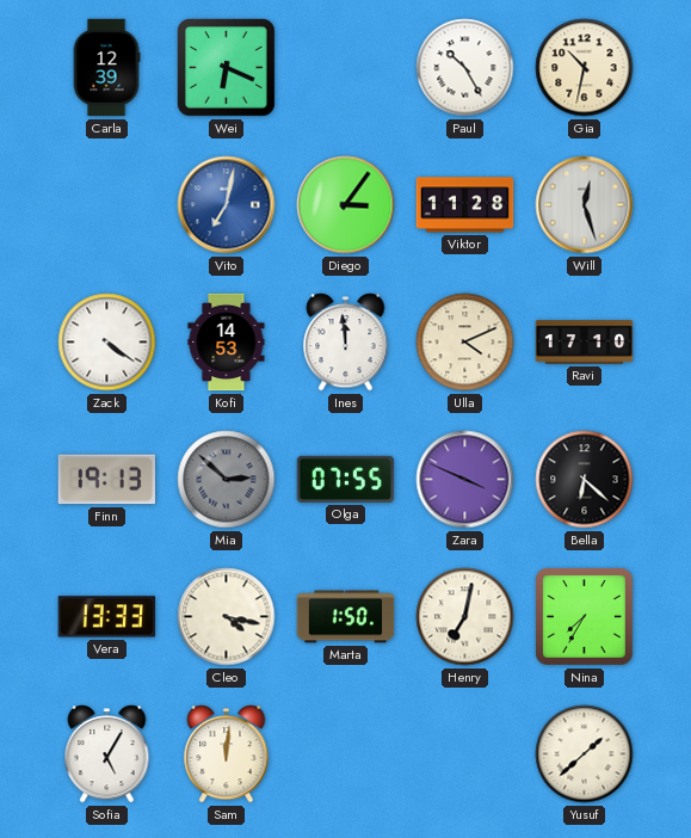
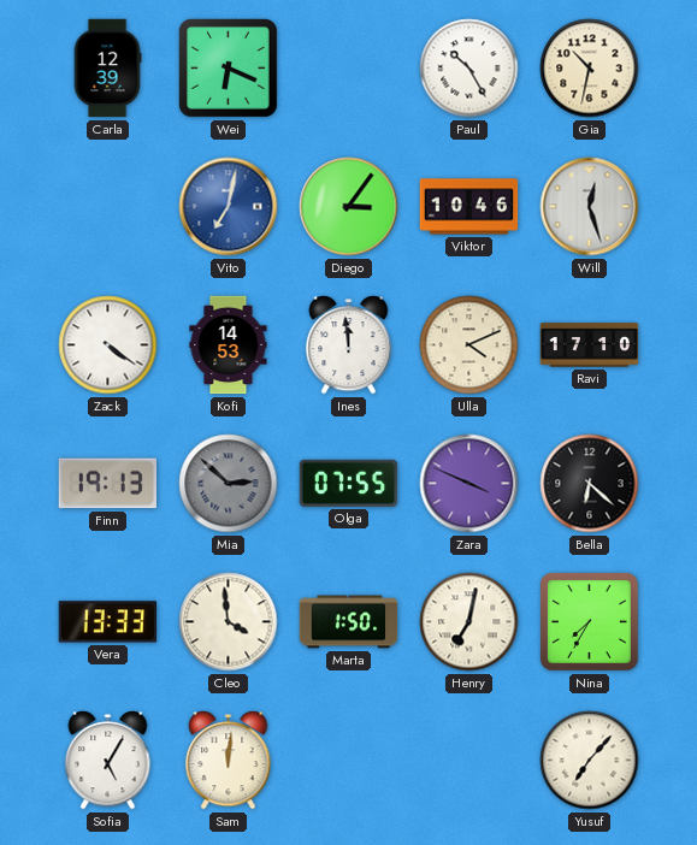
Viktor: 11:28 -> 10:46
Cleo: 4:17 -> 3:59
Yusuf: 1:38 -> 7:07
